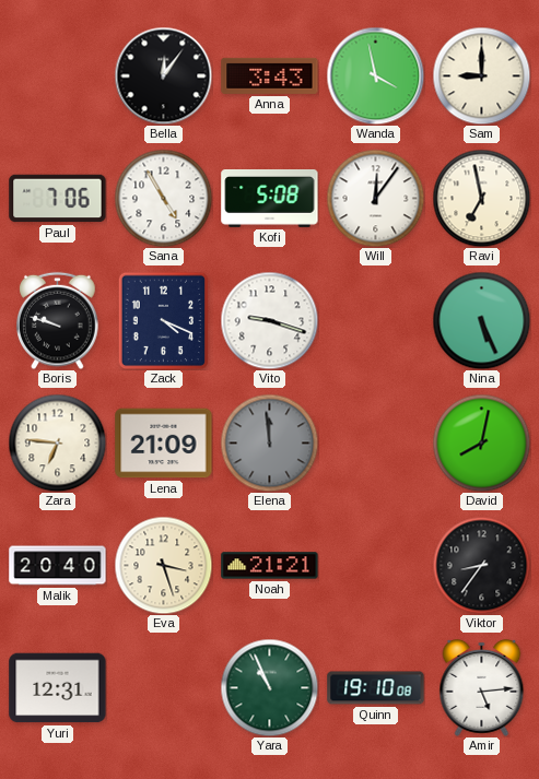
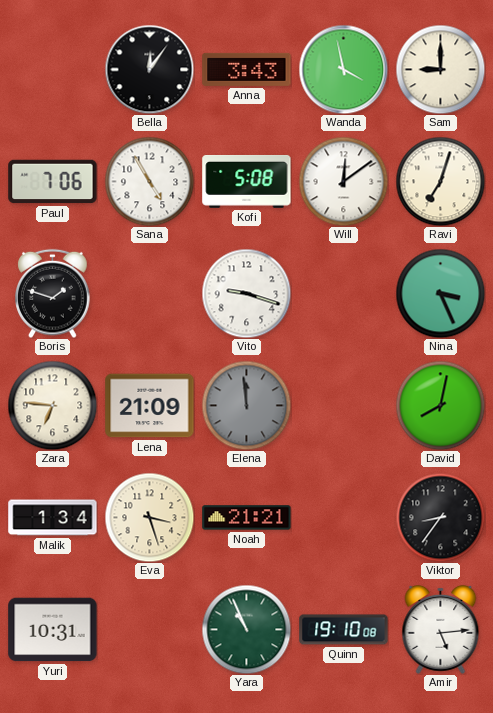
Will: 12:06 -> 12:09
Ravi: 6:58 -> 7:03
Boris: 9:48 -> 1:48
Zack: 4:19 -> none
Nina: 5:26 -> 3:26
Malik: 20:40 -> 1:34
Yuri: 12:31 -> 10:31
